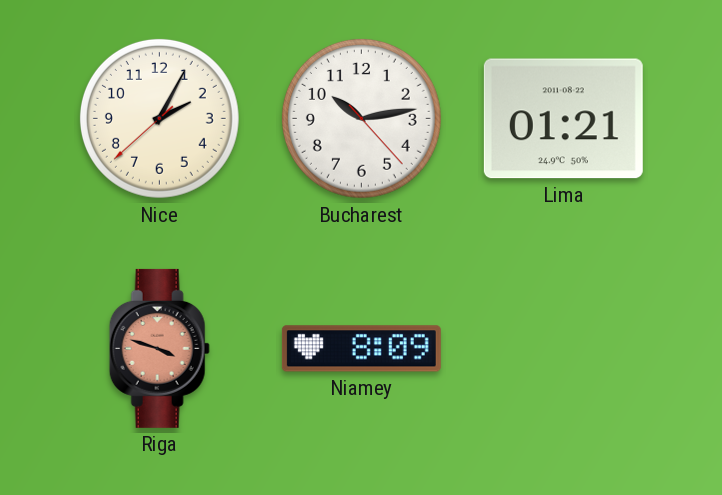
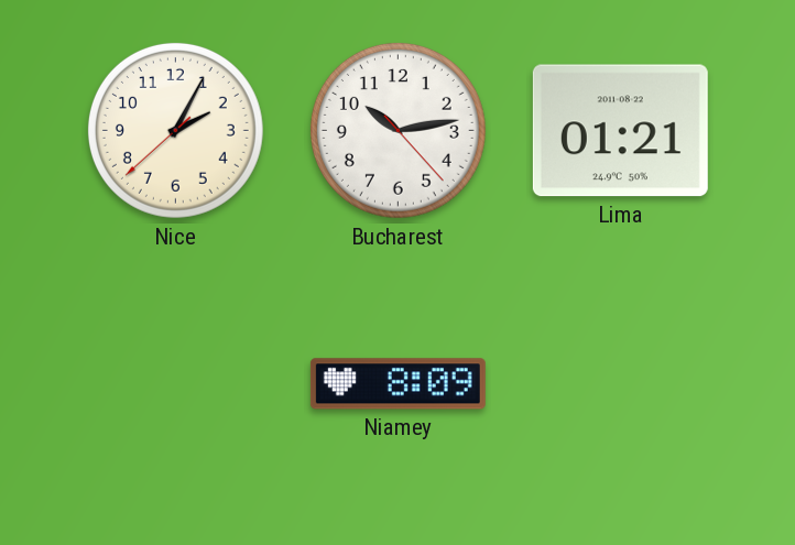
Riga: 3:48 -> none
